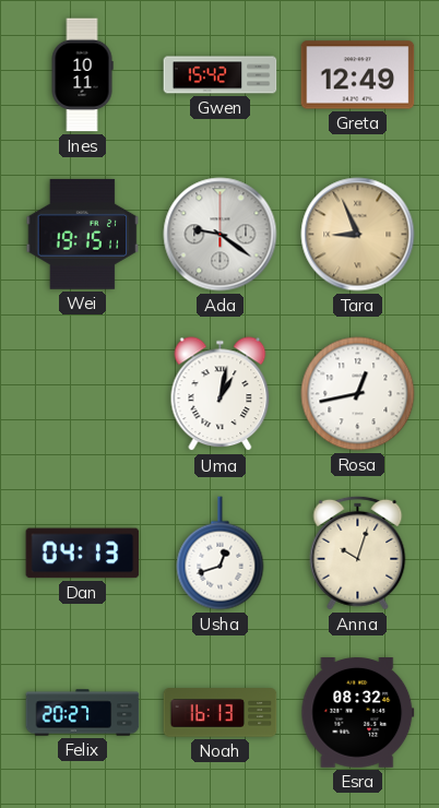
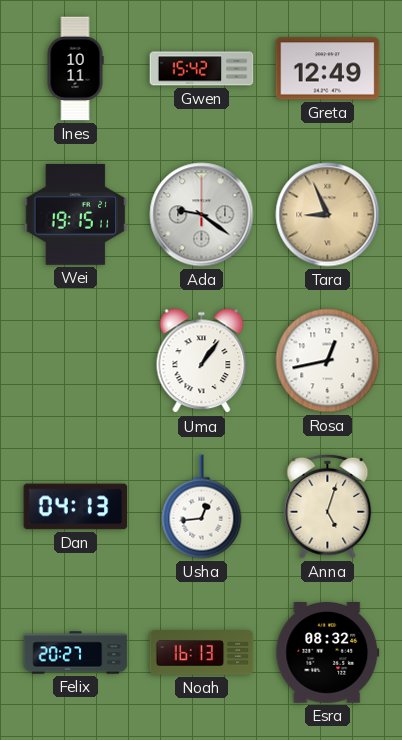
Uma: 1:02 -> 1:06
Usha: 12:42 -> 12:44
Anna: 10:03 -> 5:03
